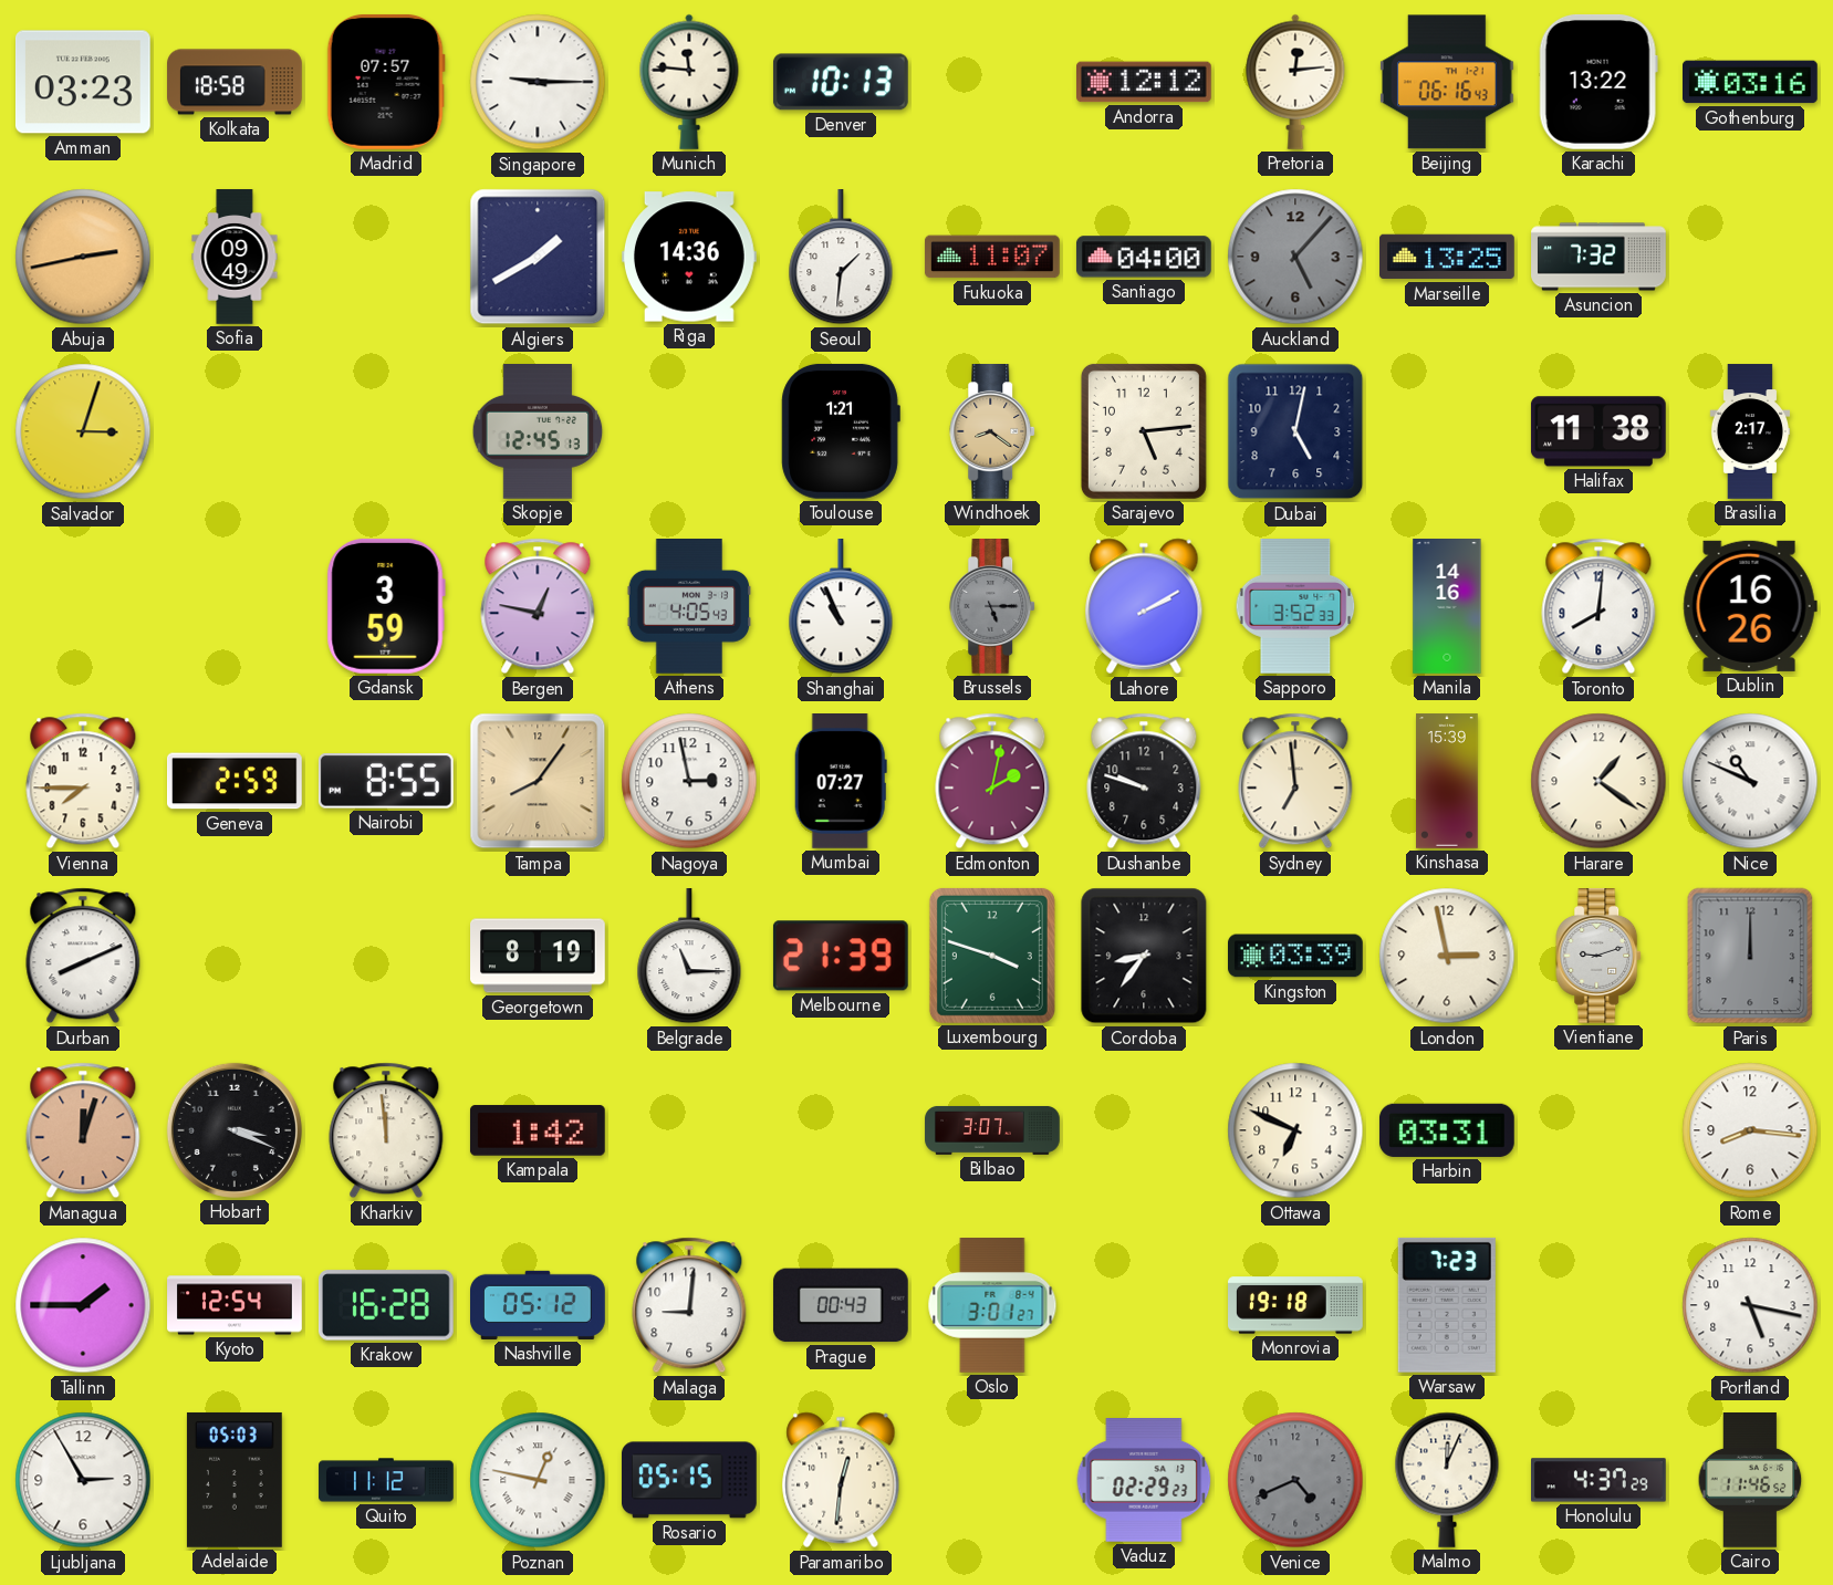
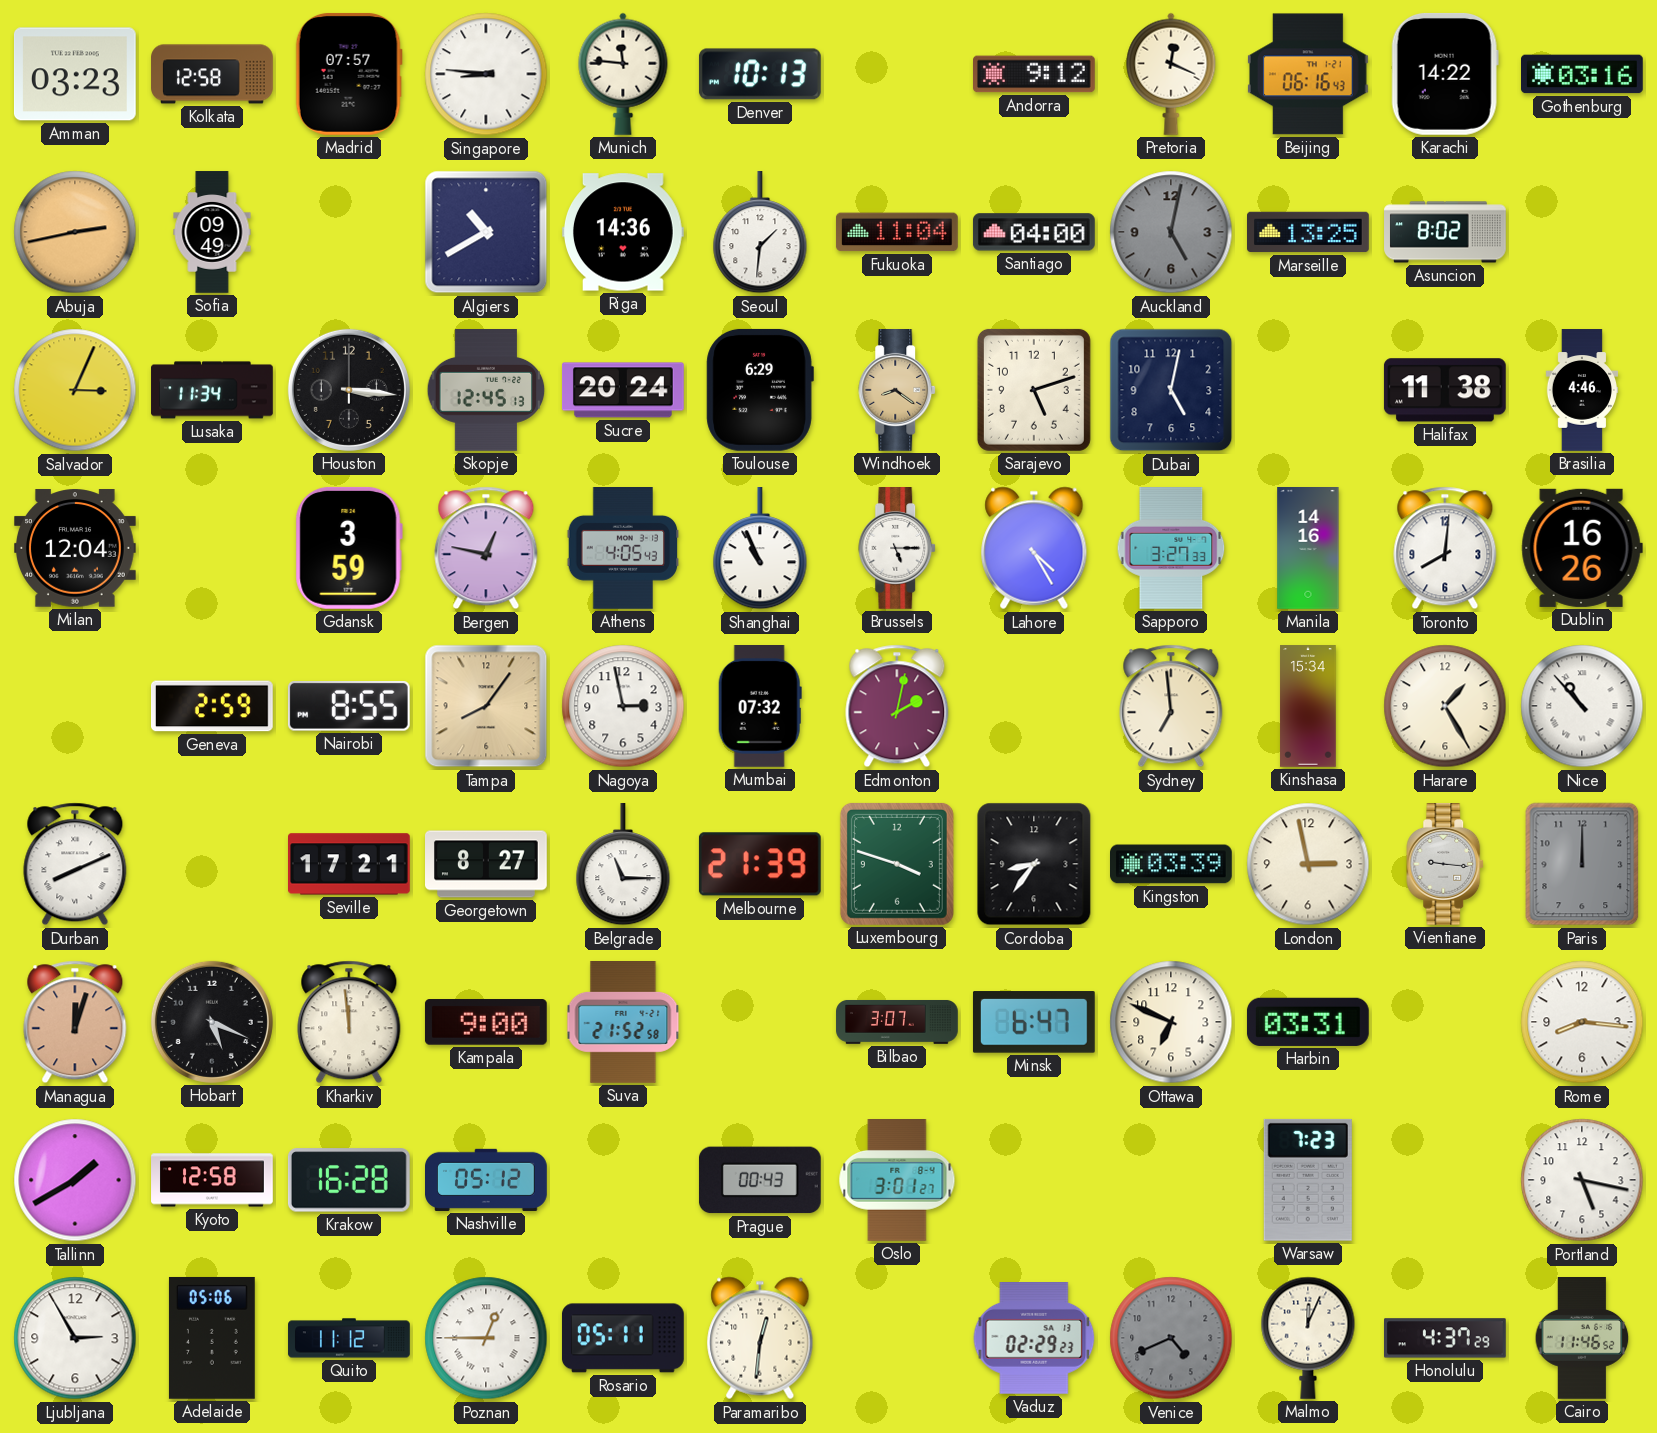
Kolkata: 18:58 -> 12:58
Singapore: 9:15 -> 8:46
Andorra: 12:12 -> 9:12
Pretoria: 12:14 -> 12:19
Karachi: 13:22 -> 14:22
Algiers: 1:40 -> 10:40
Fukuoka: 11:07 -> 11:04
Auckland: 5:07 -> 5:02
Asuncion: 7:32 -> 8:02
Salvador: 3:03 -> 3:04
Lusaka: none -> 11:34
Houston: none -> 3:16
Sucre: none -> 20:24
Toulouse: 1:21 -> 6:29
Sarajevo: 5:14 -> 5:12
Brasilia: 2:17 -> 4:46
Milan: none -> 12:04
Brussels dial: grey -> white
Lahore: 2:10 -> 4:25
Sapporo: 3:52 -> 3:27
Vienna: 7:45 -> none
Mumbai: 07:27 -> 07:32
Dushanbe: 9:48 -> none
Kinshasa: 15:39 -> 15:34
Harare: 1:21 -> 1:25
Nice: 10:49 -> 10:53
Seville: none -> 17:21
Georgetown: 8:19 -> 8:27
Vientiane: 9:12 -> 9:16
Hobart: 3:19 -> 5:19
Kampala: 1:42 -> 9:00
Suva: none -> 21:52
Minsk: none -> 6:47
Tallinn: 1:45 -> 1:40
Kyoto: 12:54 -> 12:58
Malaga: 9:01 -> none
Monrovia: 19:18 -> none
Adelaide: 05:03 -> 05:06
Poznan: 12:47 -> 12:45
Rosario: 05:15 -> 05:11
